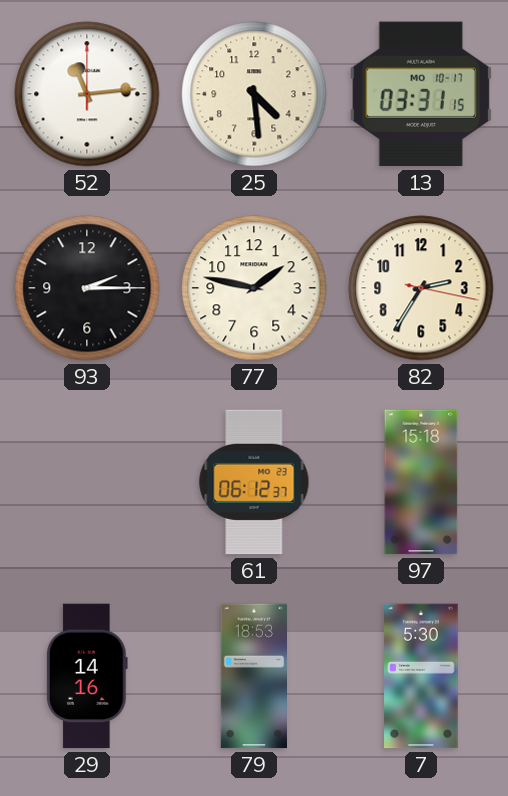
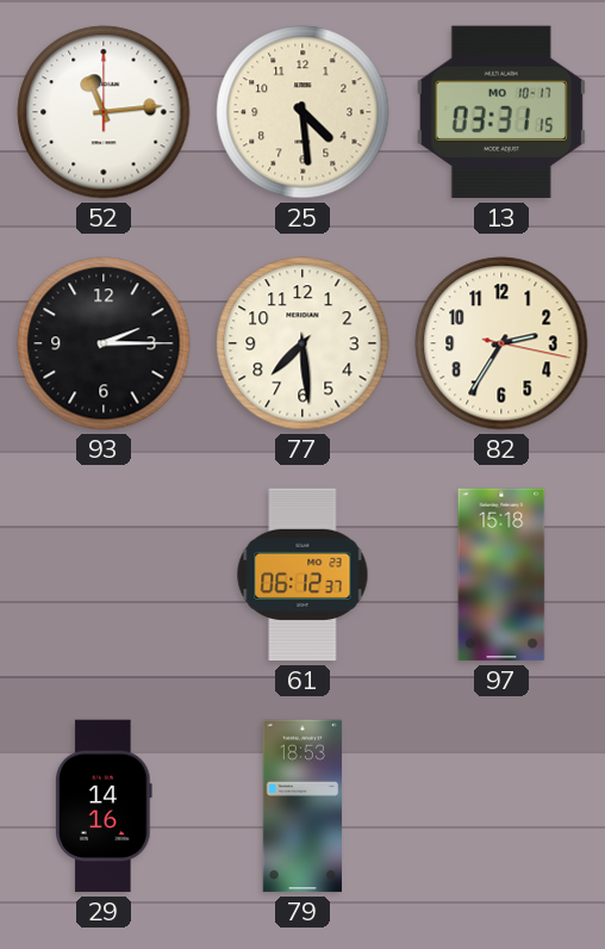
77: 1:47 -> 7:29
7: 5:30 -> none
